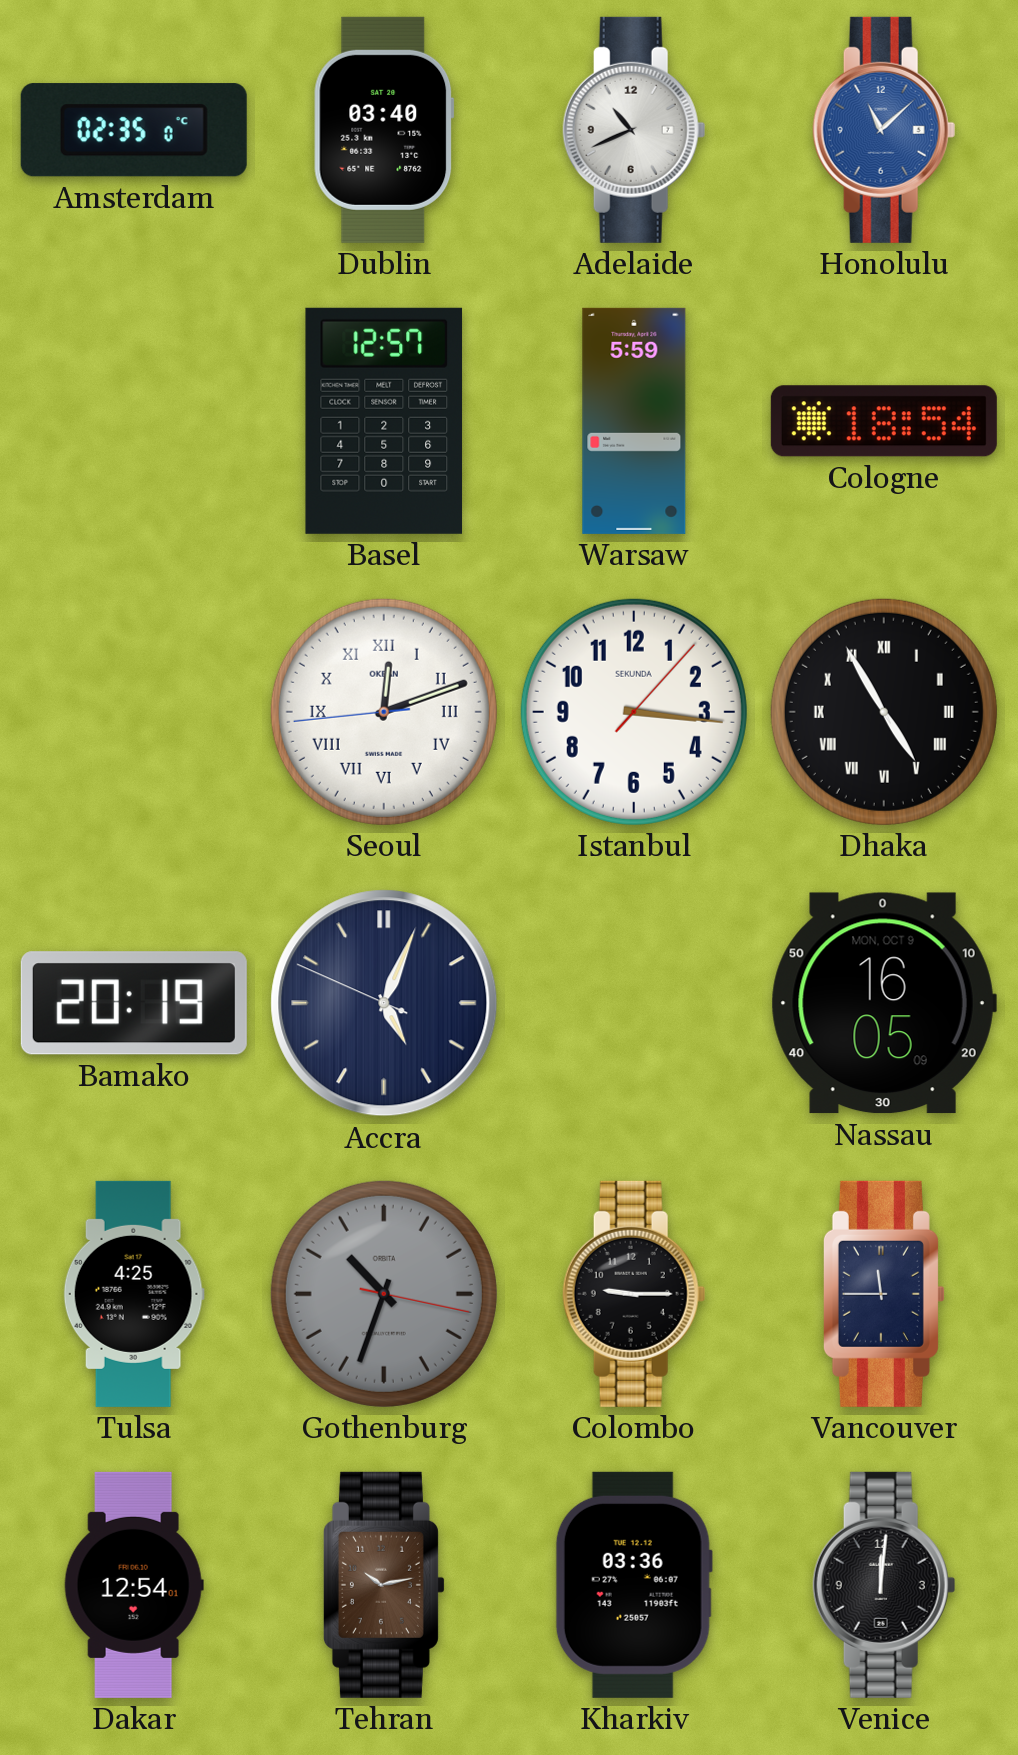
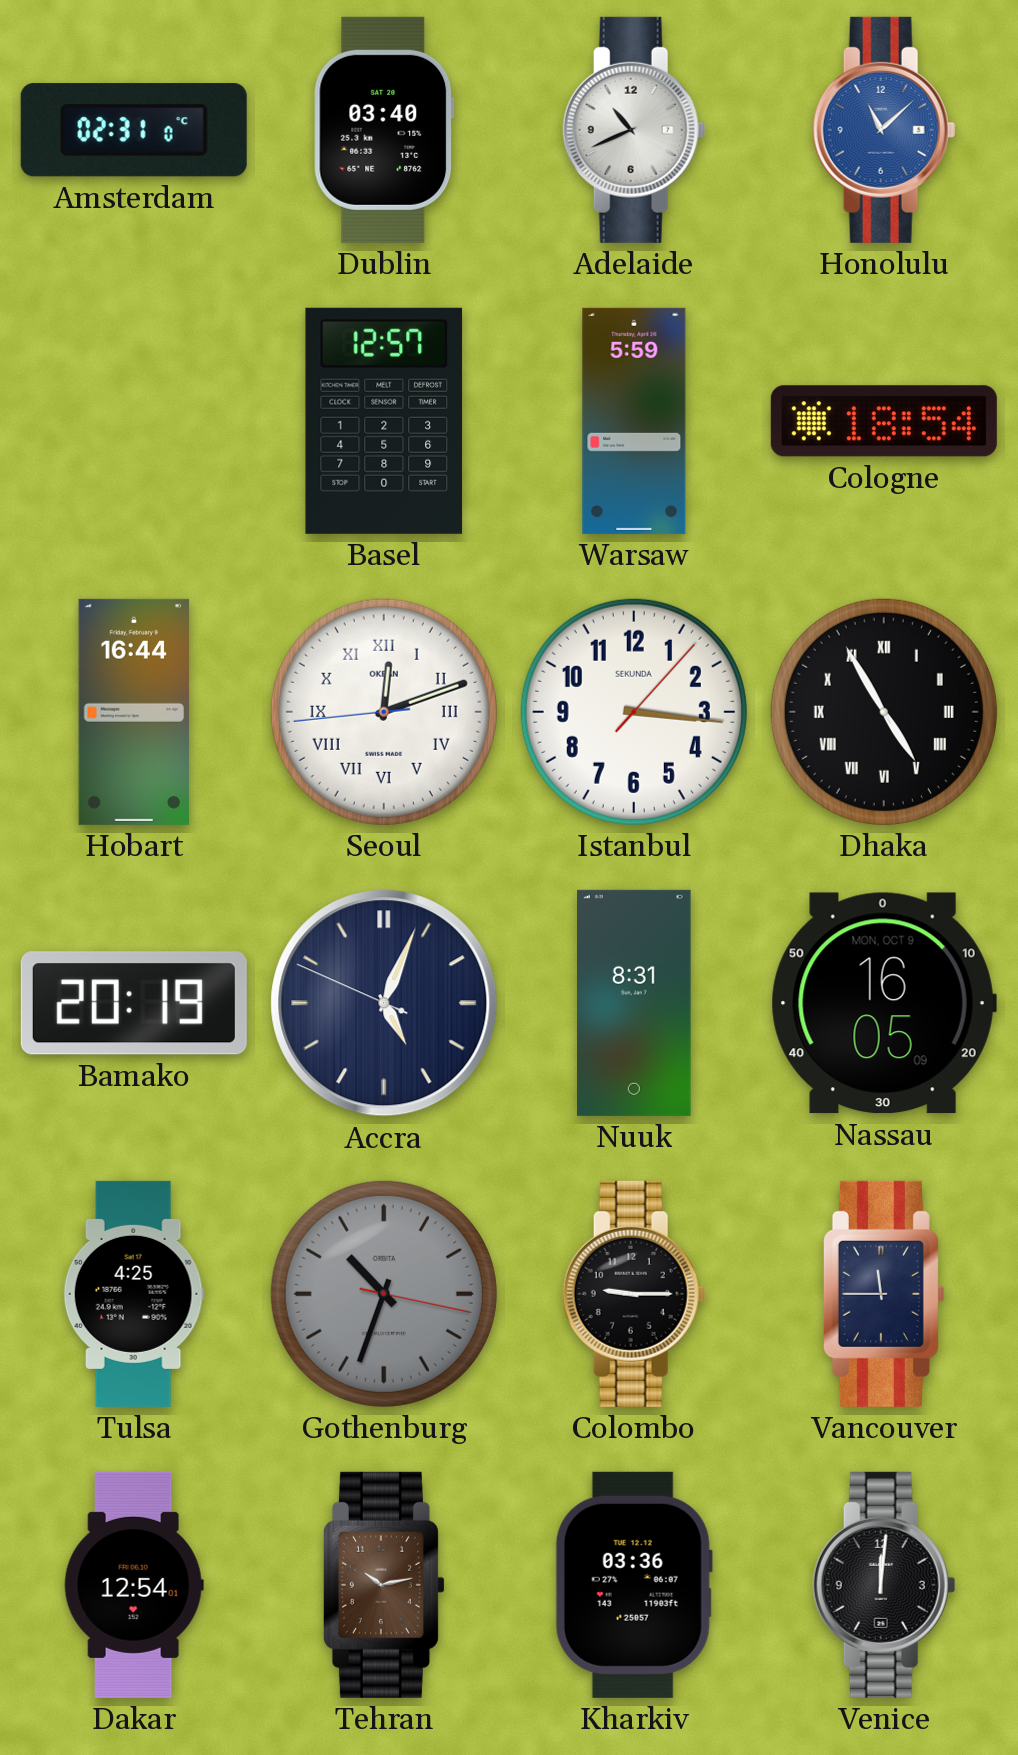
Amsterdam: 02:35 -> 02:31
Hobart: none -> 16:44
Nuuk: none -> 8:31
